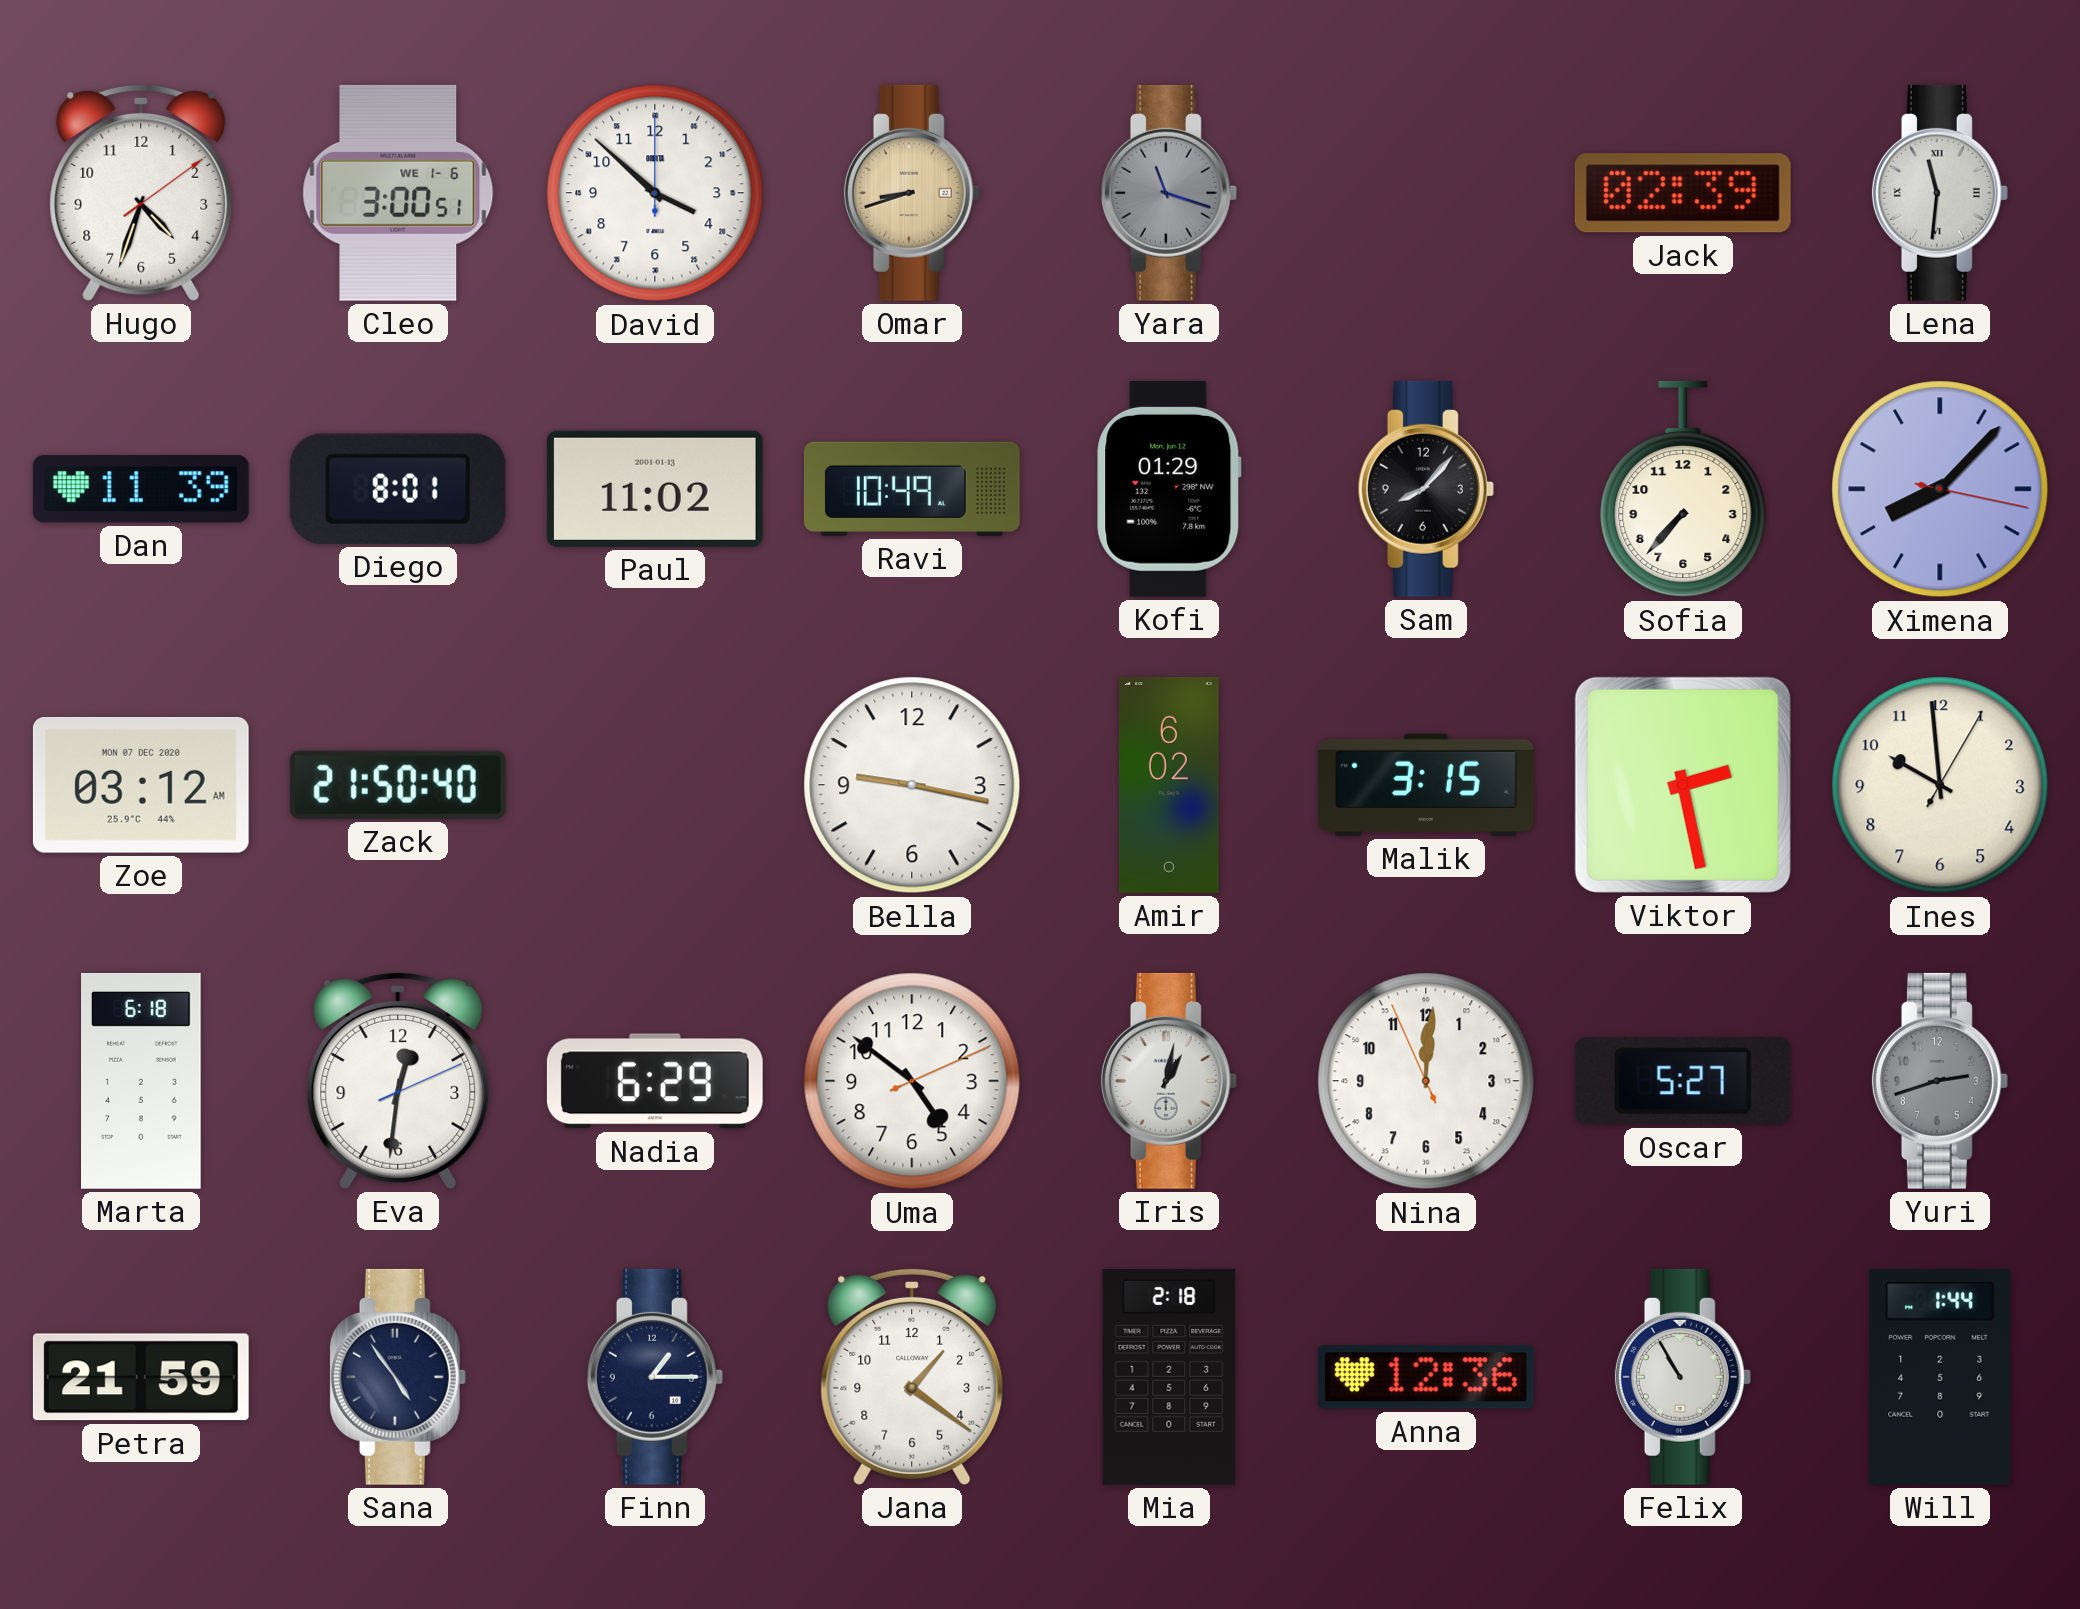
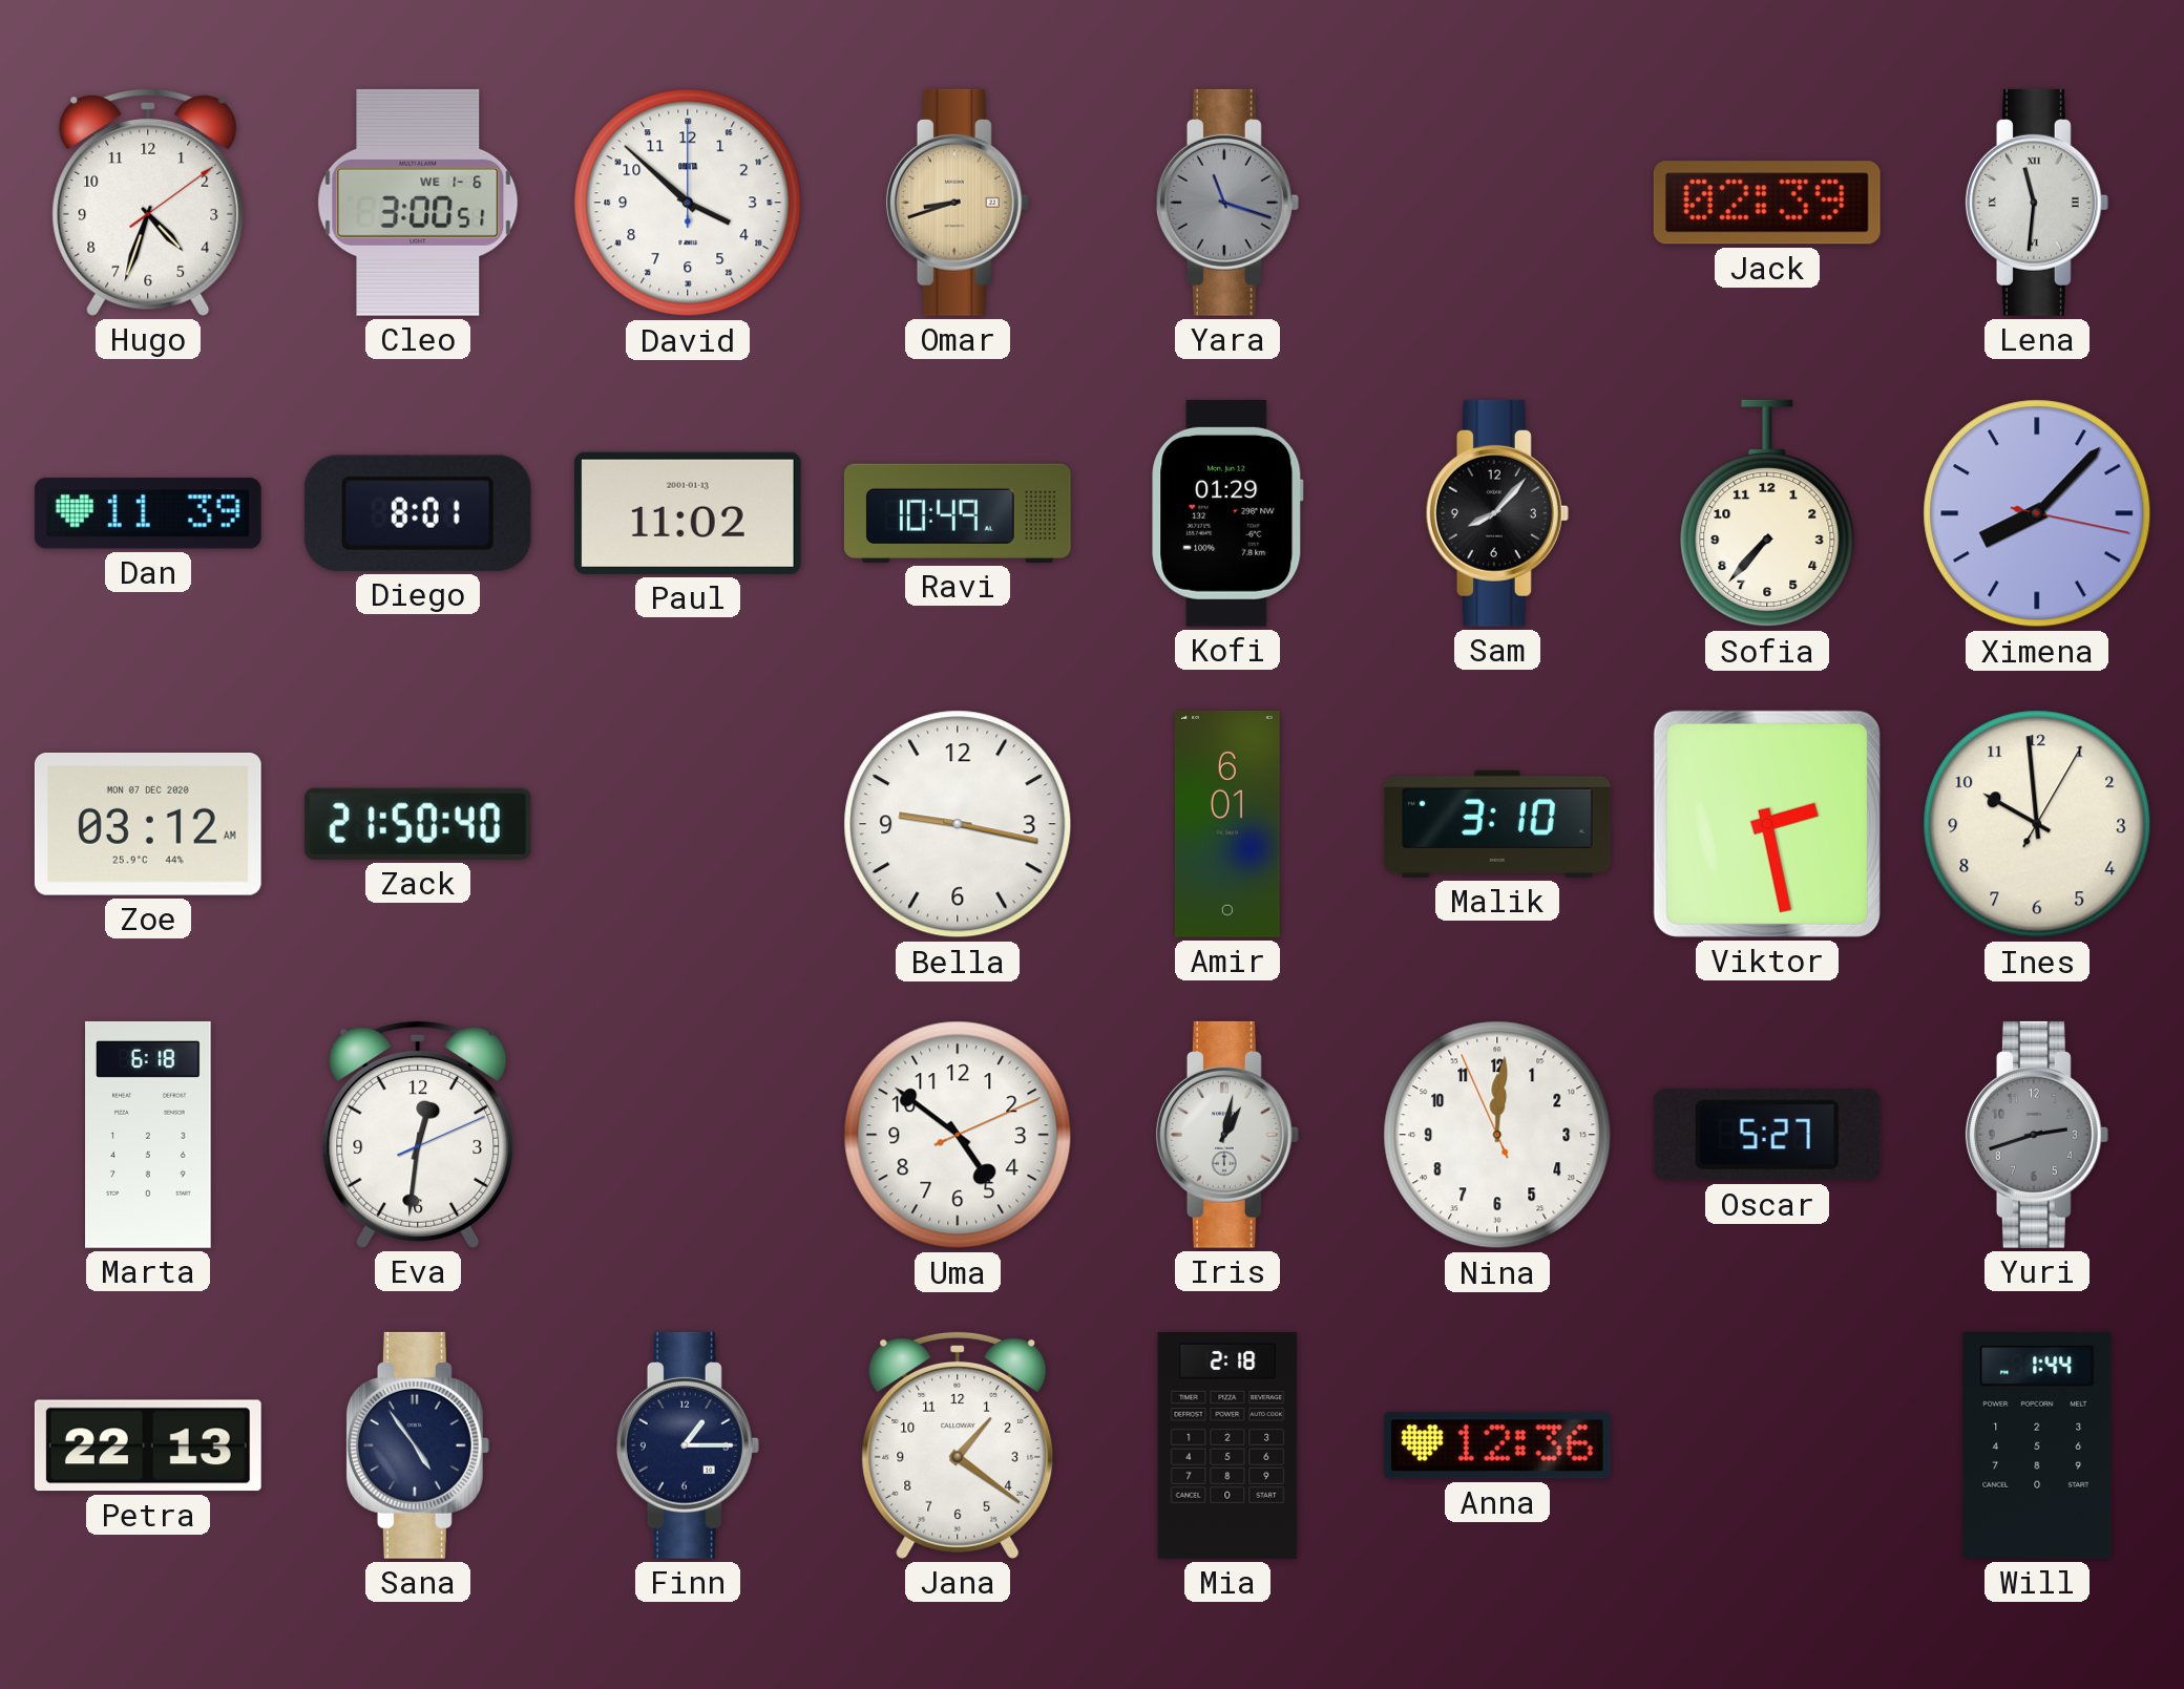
Amir: 6:02 -> 6:01
Malik: 3:15 -> 3:10
Nadia: 6:29 -> none
Petra: 21:59 -> 22:13
Felix: 10:55 -> none
